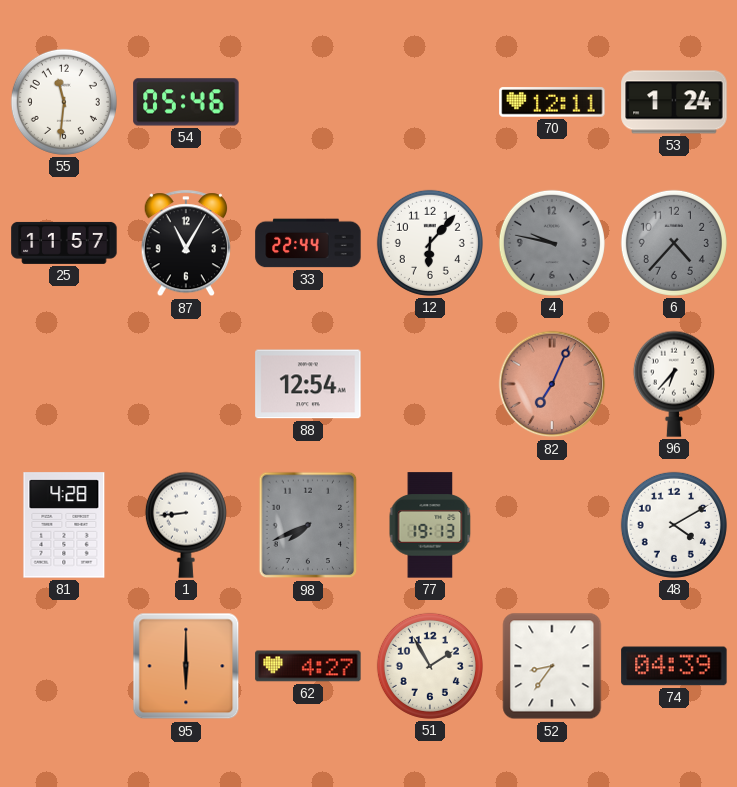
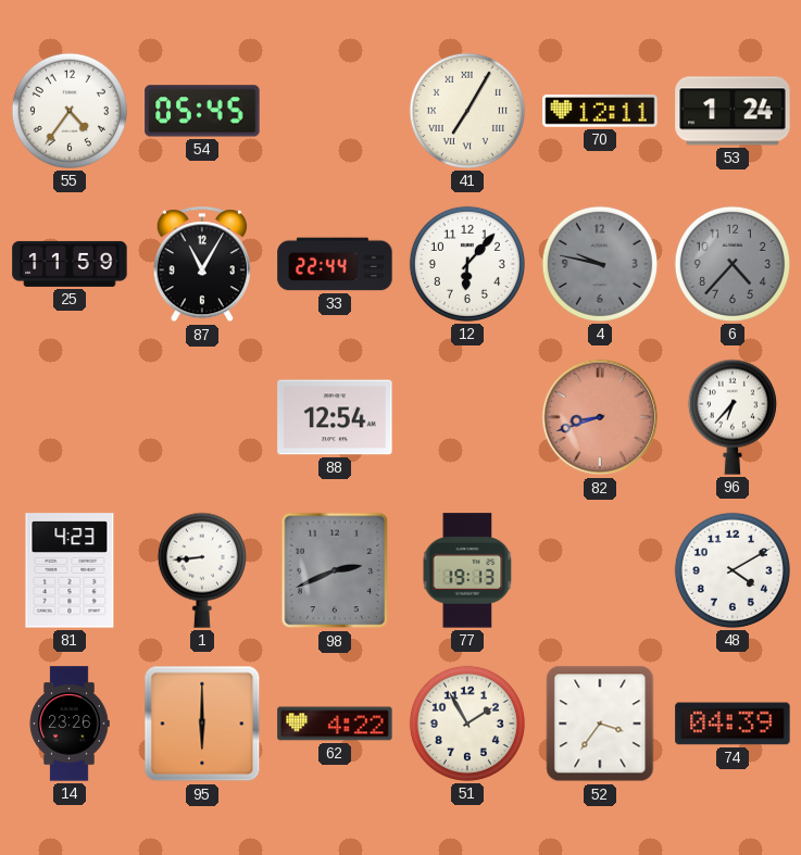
55: 11:31 -> 4:36
54: 05:46 -> 05:45
41: none -> 7:05
25: 11:57 -> 11:59
82: 7:04 -> 8:42
81: 4:28 -> 4:23
98: 7:41 -> 2:41
14: none -> 23:26
62: 4:27 -> 4:22
52: 8:36 -> 3:36
